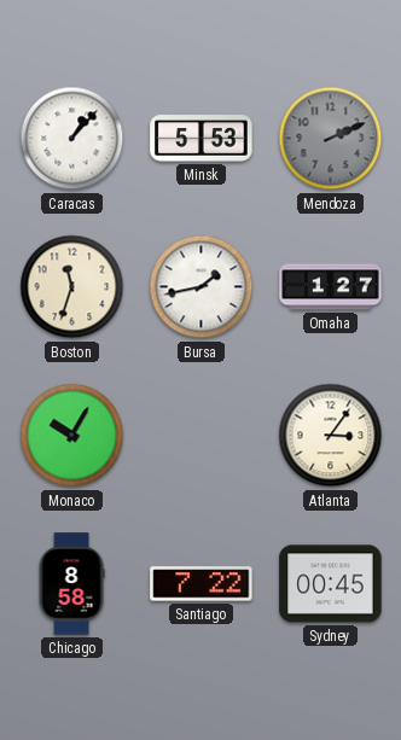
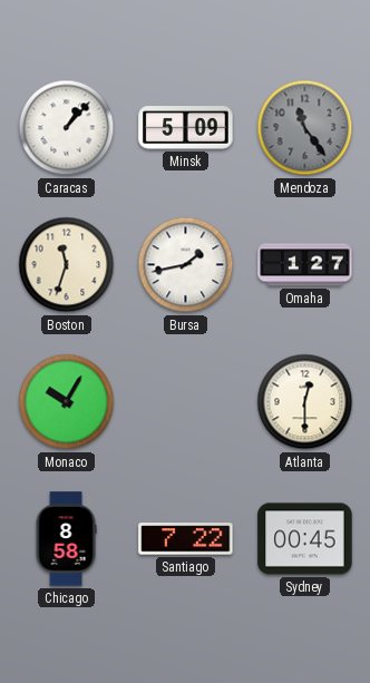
Minsk: 5:53 -> 5:09
Mendoza: 2:11 -> 11:24
Atlanta: 3:06 -> 12:30
